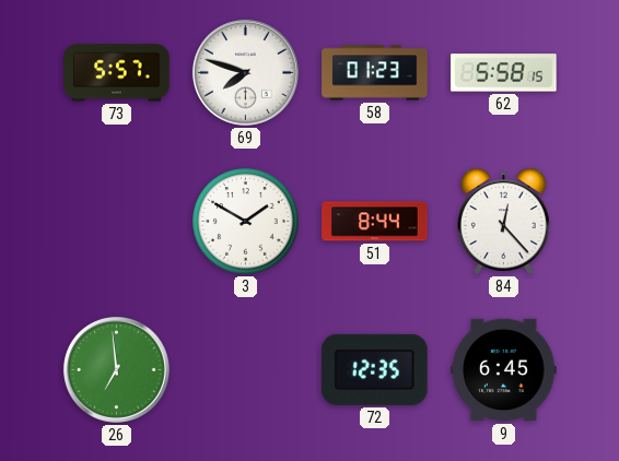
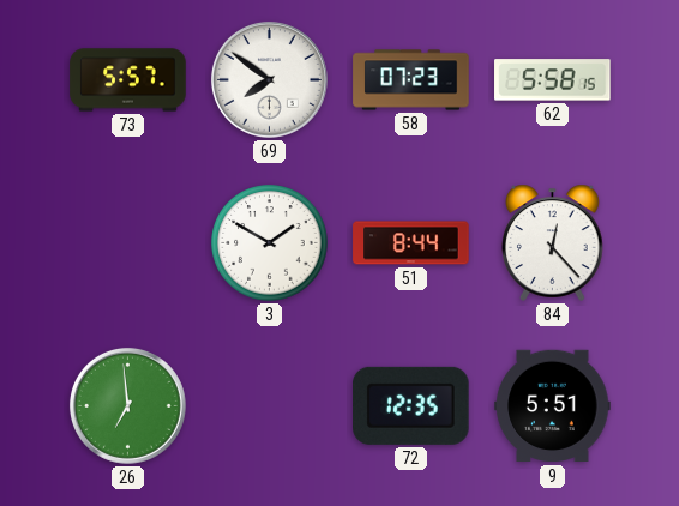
69: 7:48 -> 7:51
58: 01:23 -> 07:23
9: 6:45 -> 5:51
